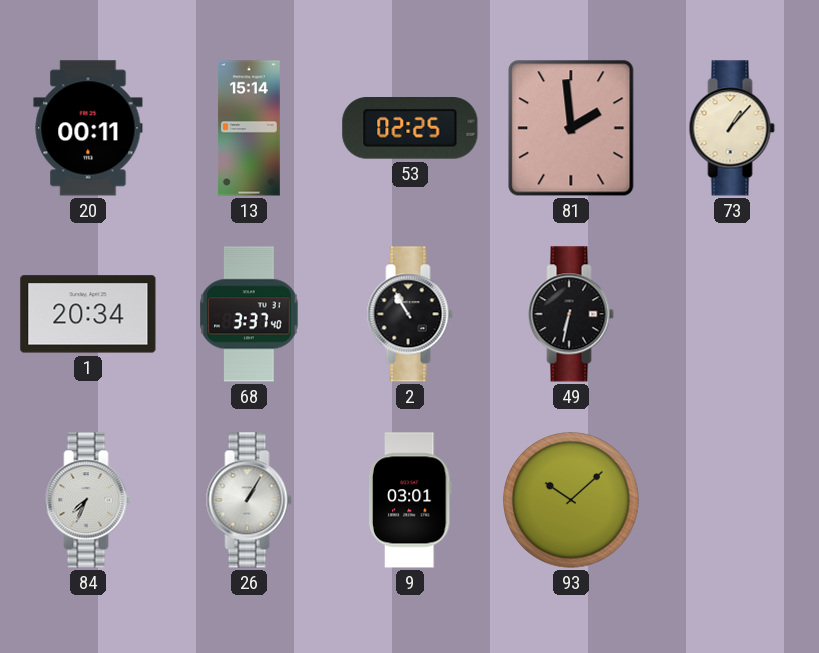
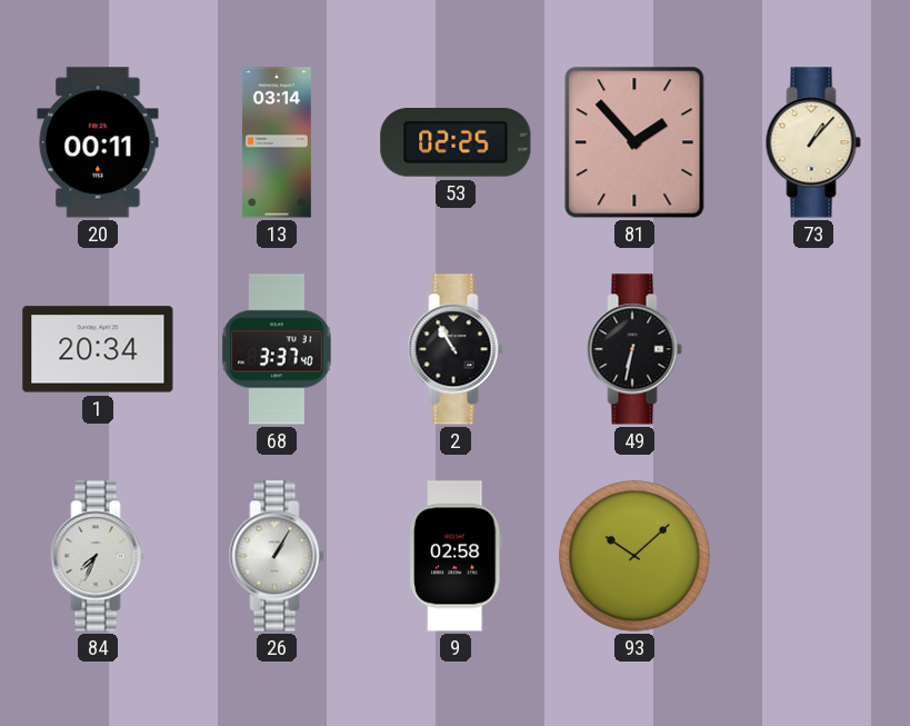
13: 15:14 -> 03:14
81: 1:59 -> 1:53
9: 03:01 -> 02:58
